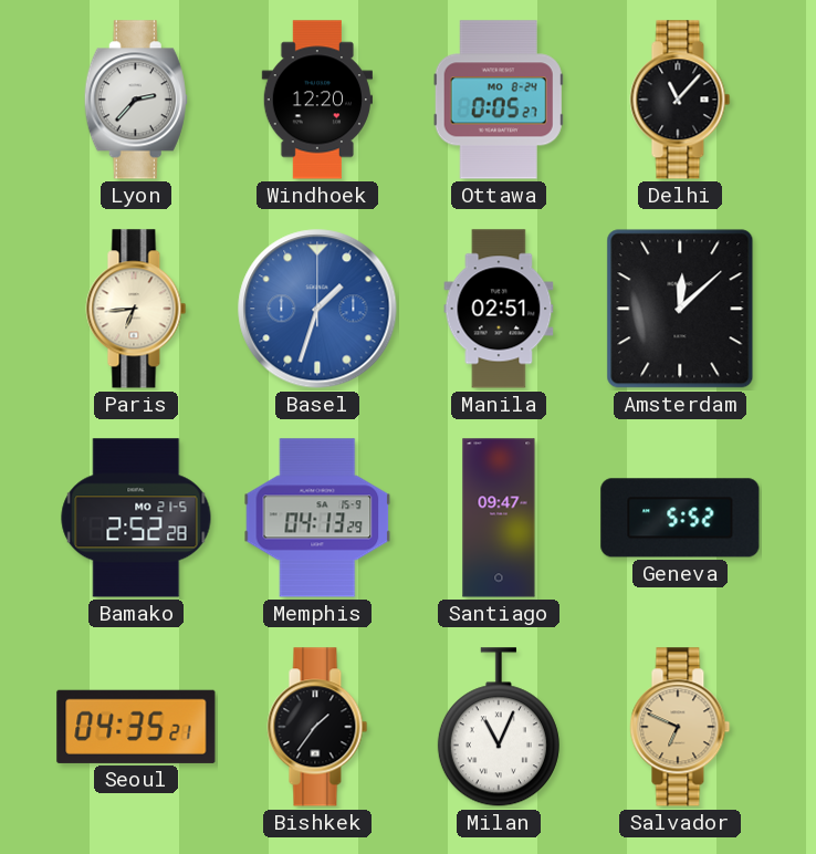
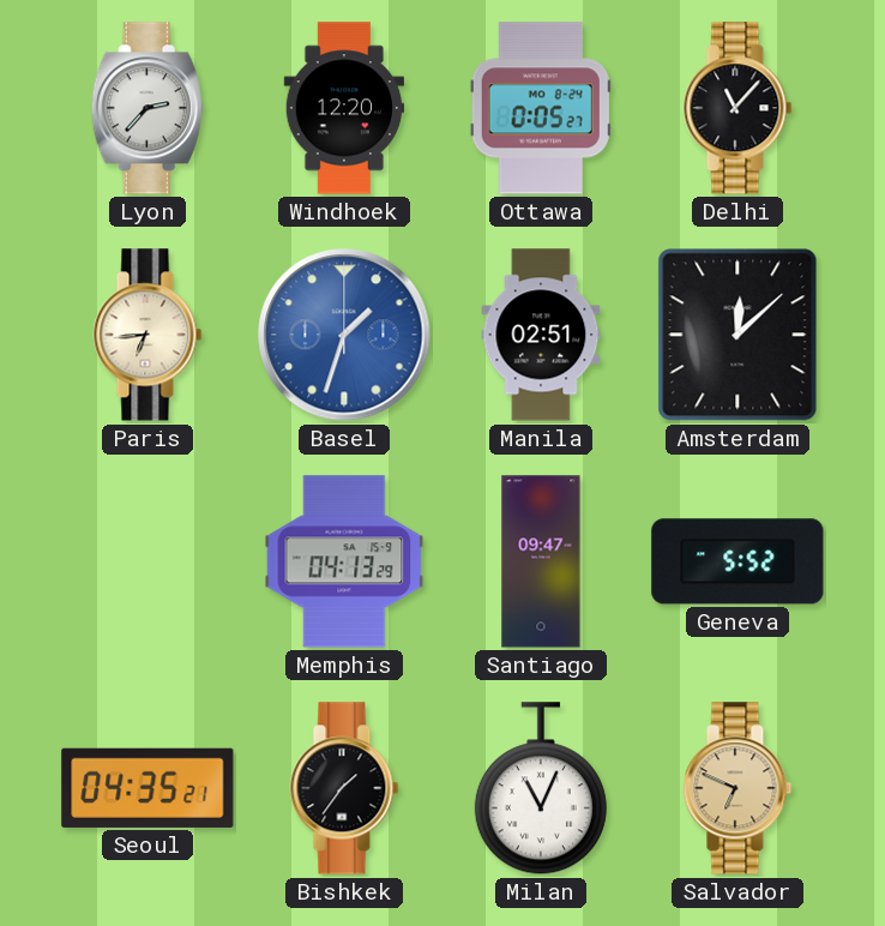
Bamako: 2:52 -> none
